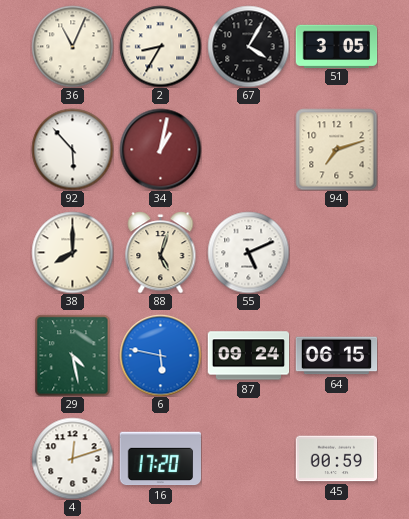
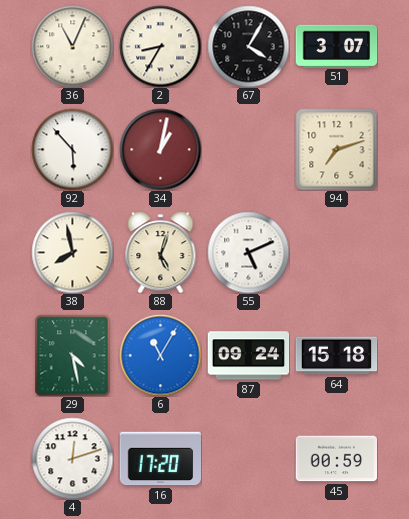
51: 3:05 -> 3:07
38: 8:00 -> 7:58
6: 5:47 -> 11:05
64: 06:15 -> 15:18
